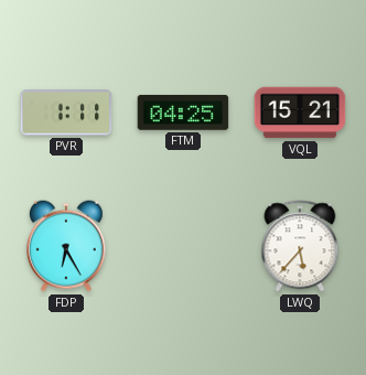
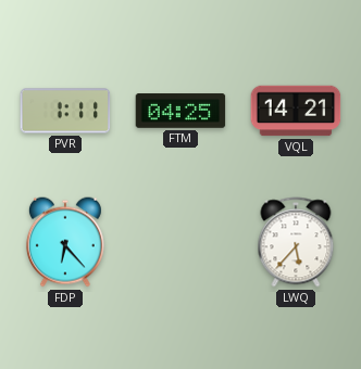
VQL: 15:21 -> 14:21
FDP: 6:25 -> 6:23
